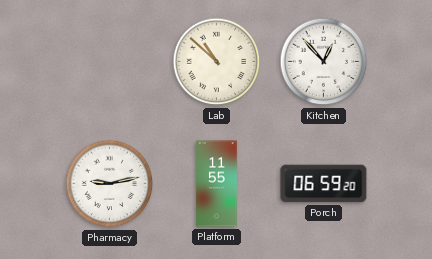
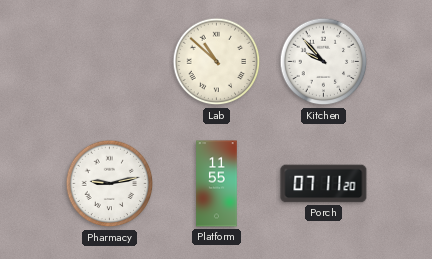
Kitchen: 12:53 -> 9:53
Porch: 06:59 -> 07:11
